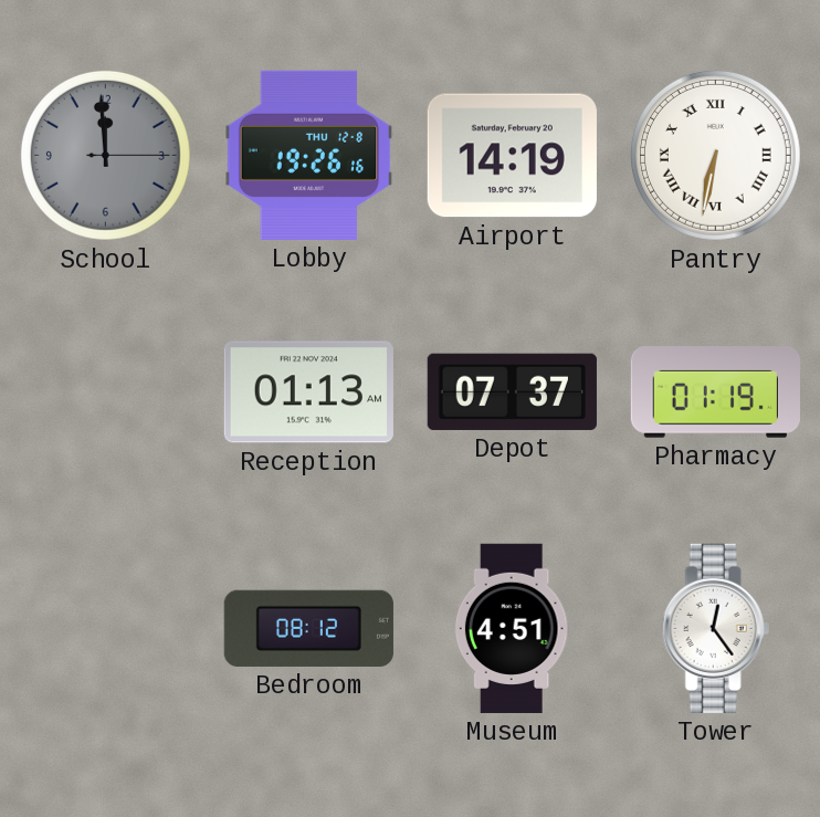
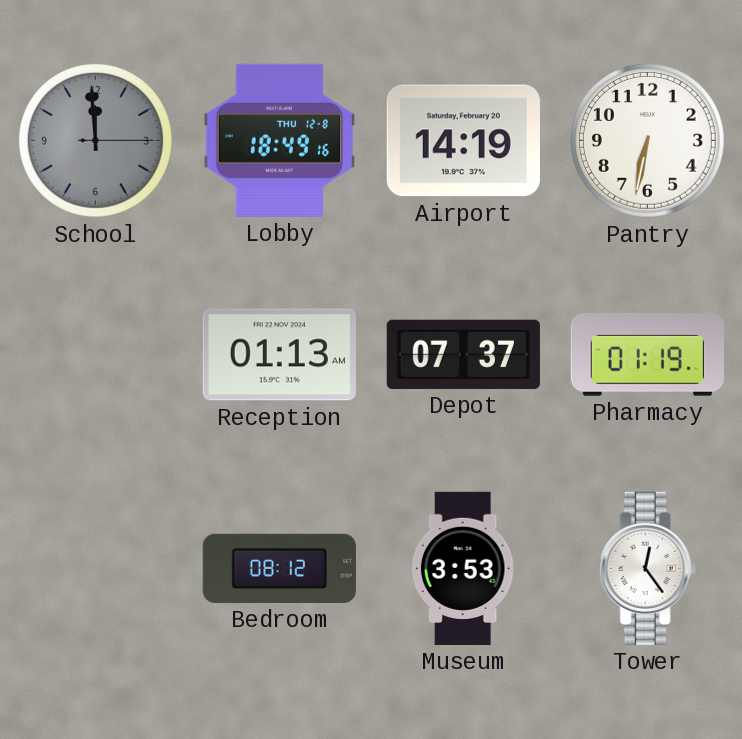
Lobby: 19:26 -> 18:49
Pantry numerals: Roman -> Arabic
Museum: 4:51 -> 3:53
